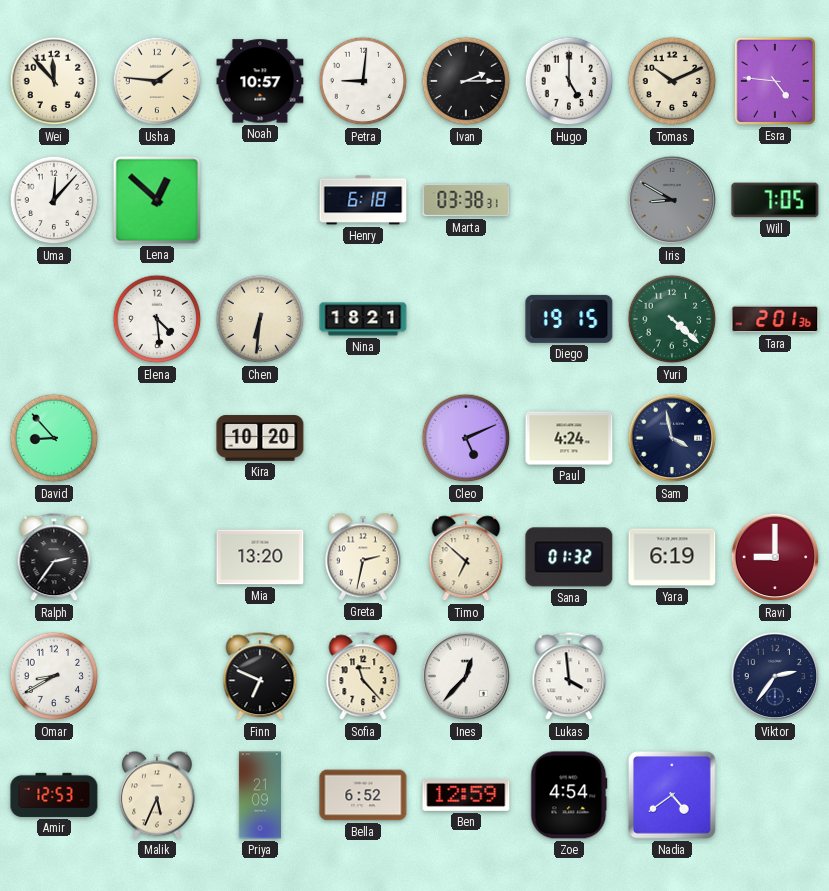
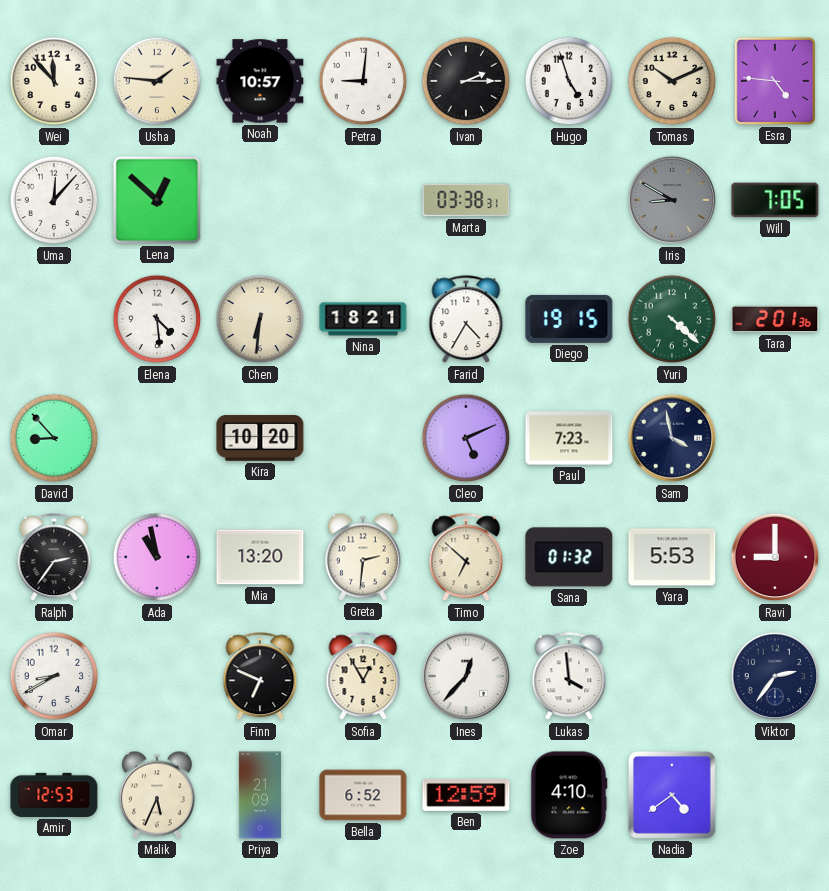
Hugo: 5:00 -> 4:57
Henry: 6:18 -> none
Farid: none -> 4:35
Paul: 4:24 -> 7:23
Ada: none -> 10:58
Greta: 2:32 -> 2:31
Yara: 6:19 -> 5:53
Sofia: 11:23 -> 12:55
Zoe: 4:54 -> 4:10
